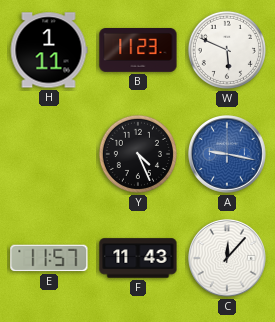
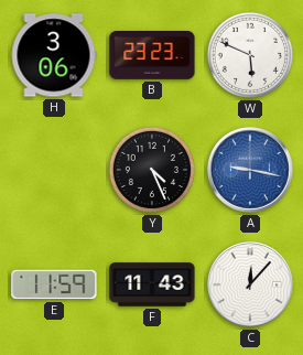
H: 1:11 -> 3:06
B: 11:23 -> 23:23
E: 11:57 -> 11:59
